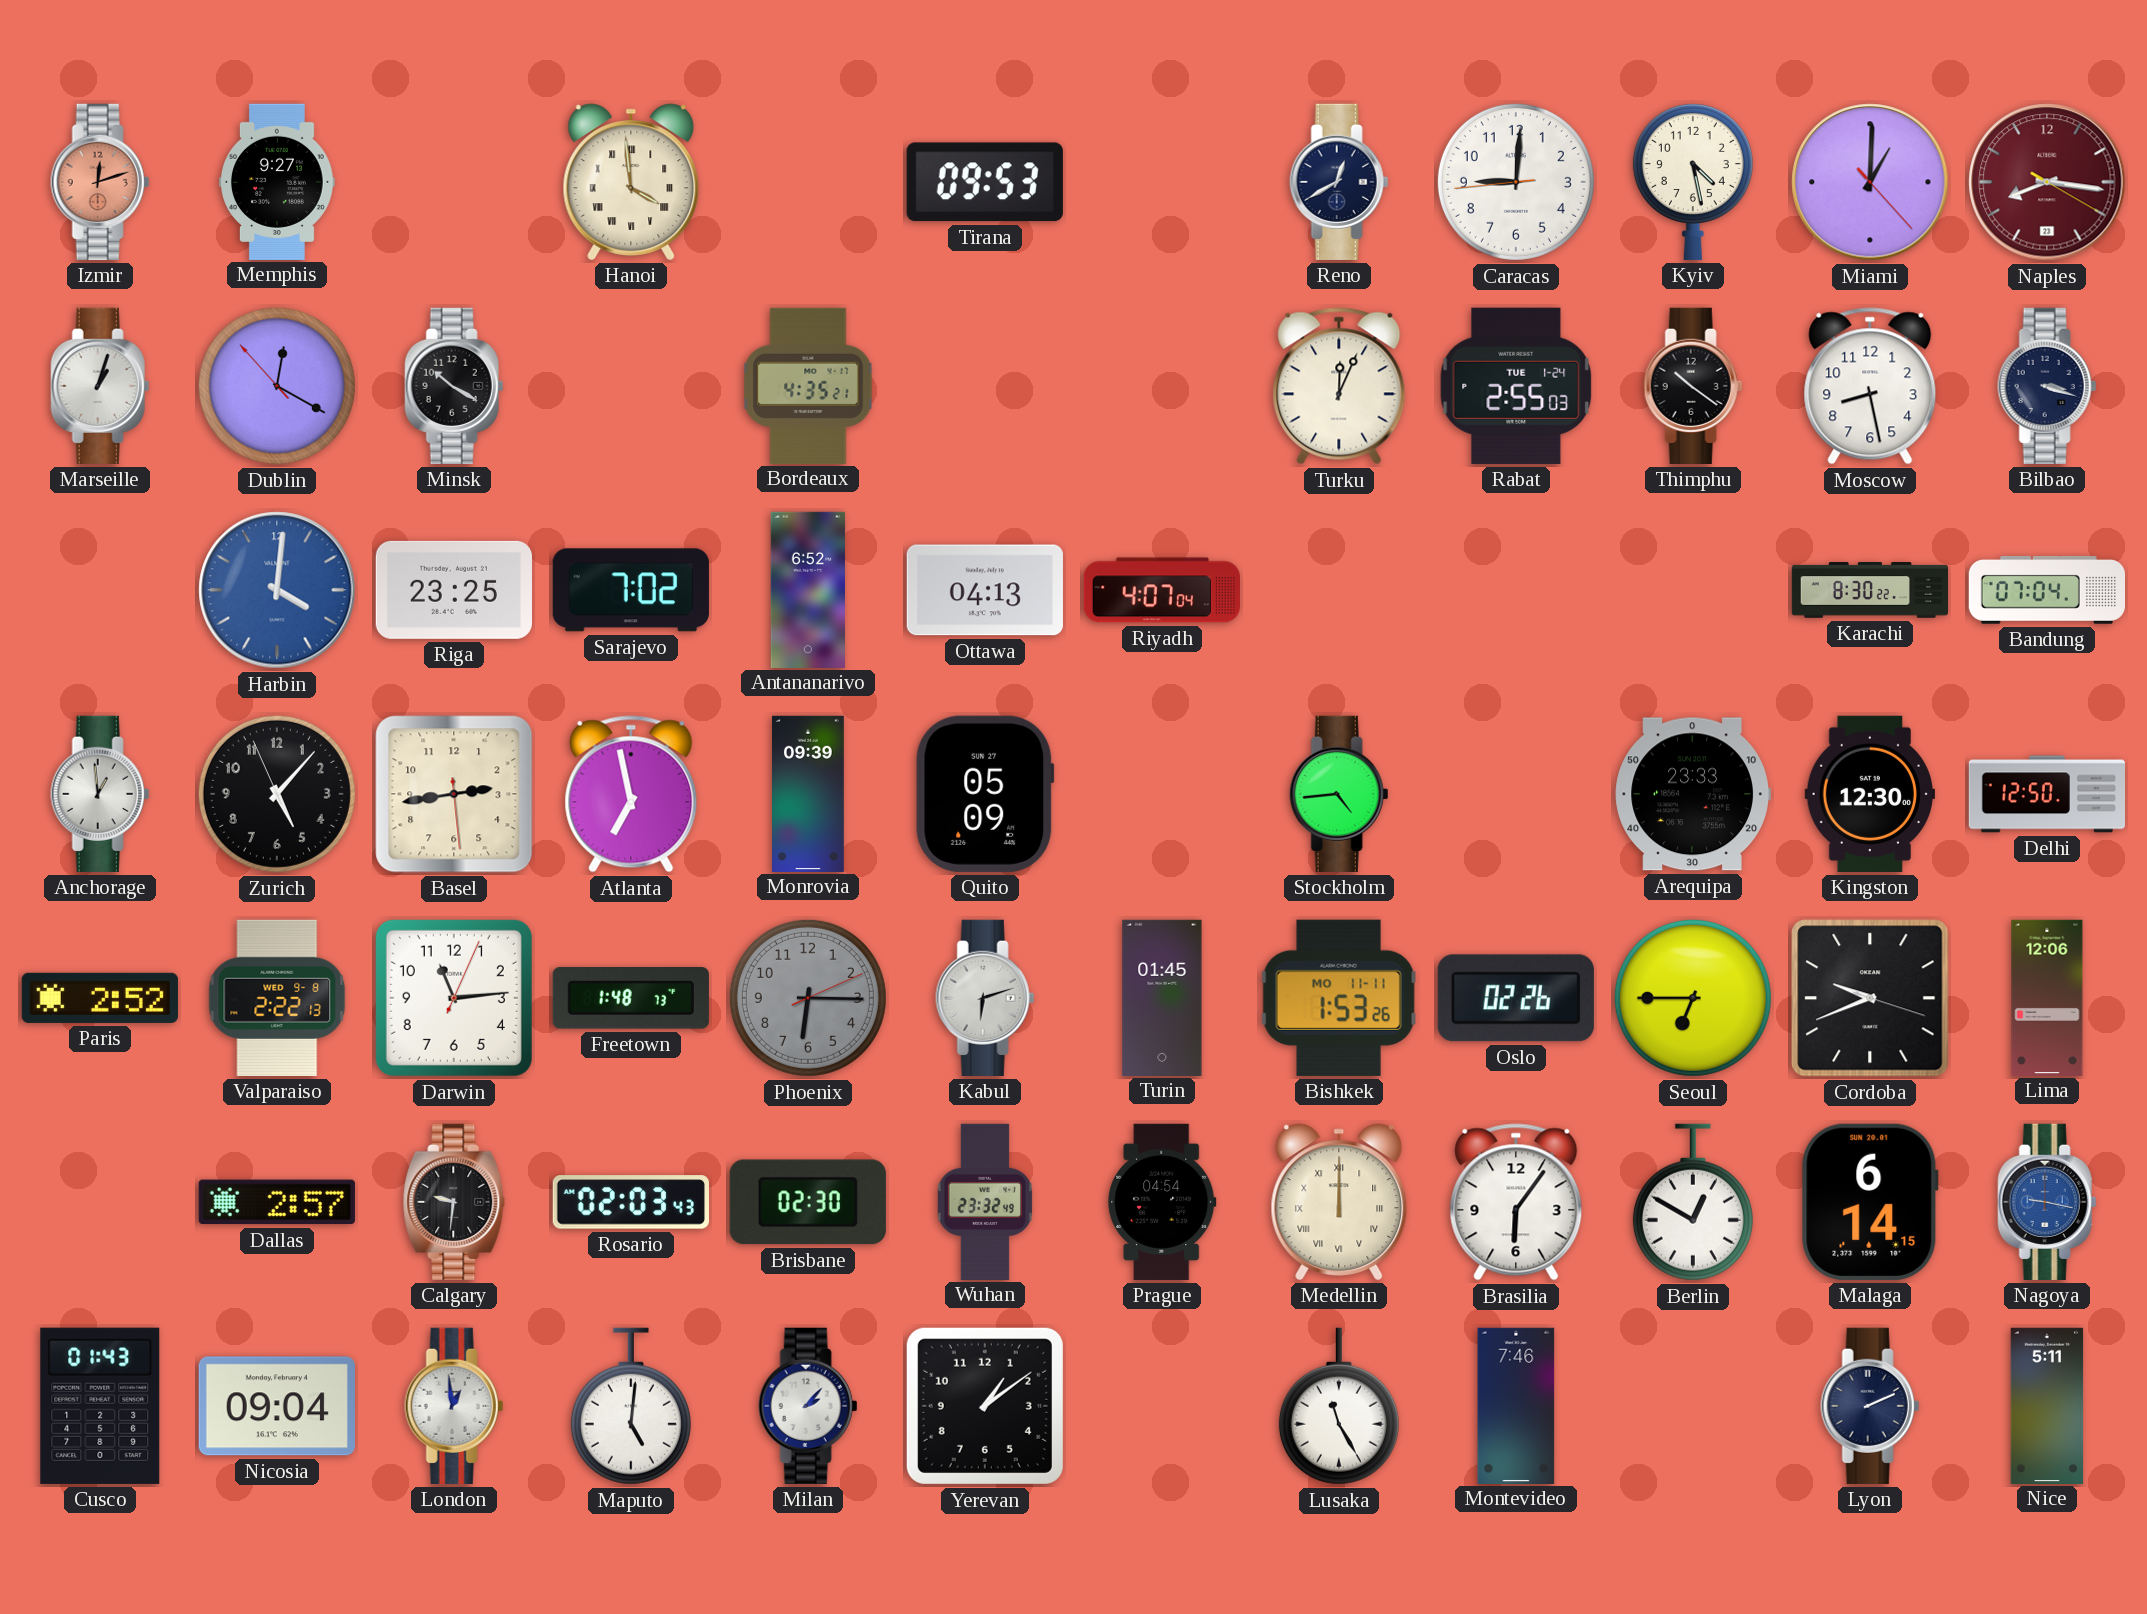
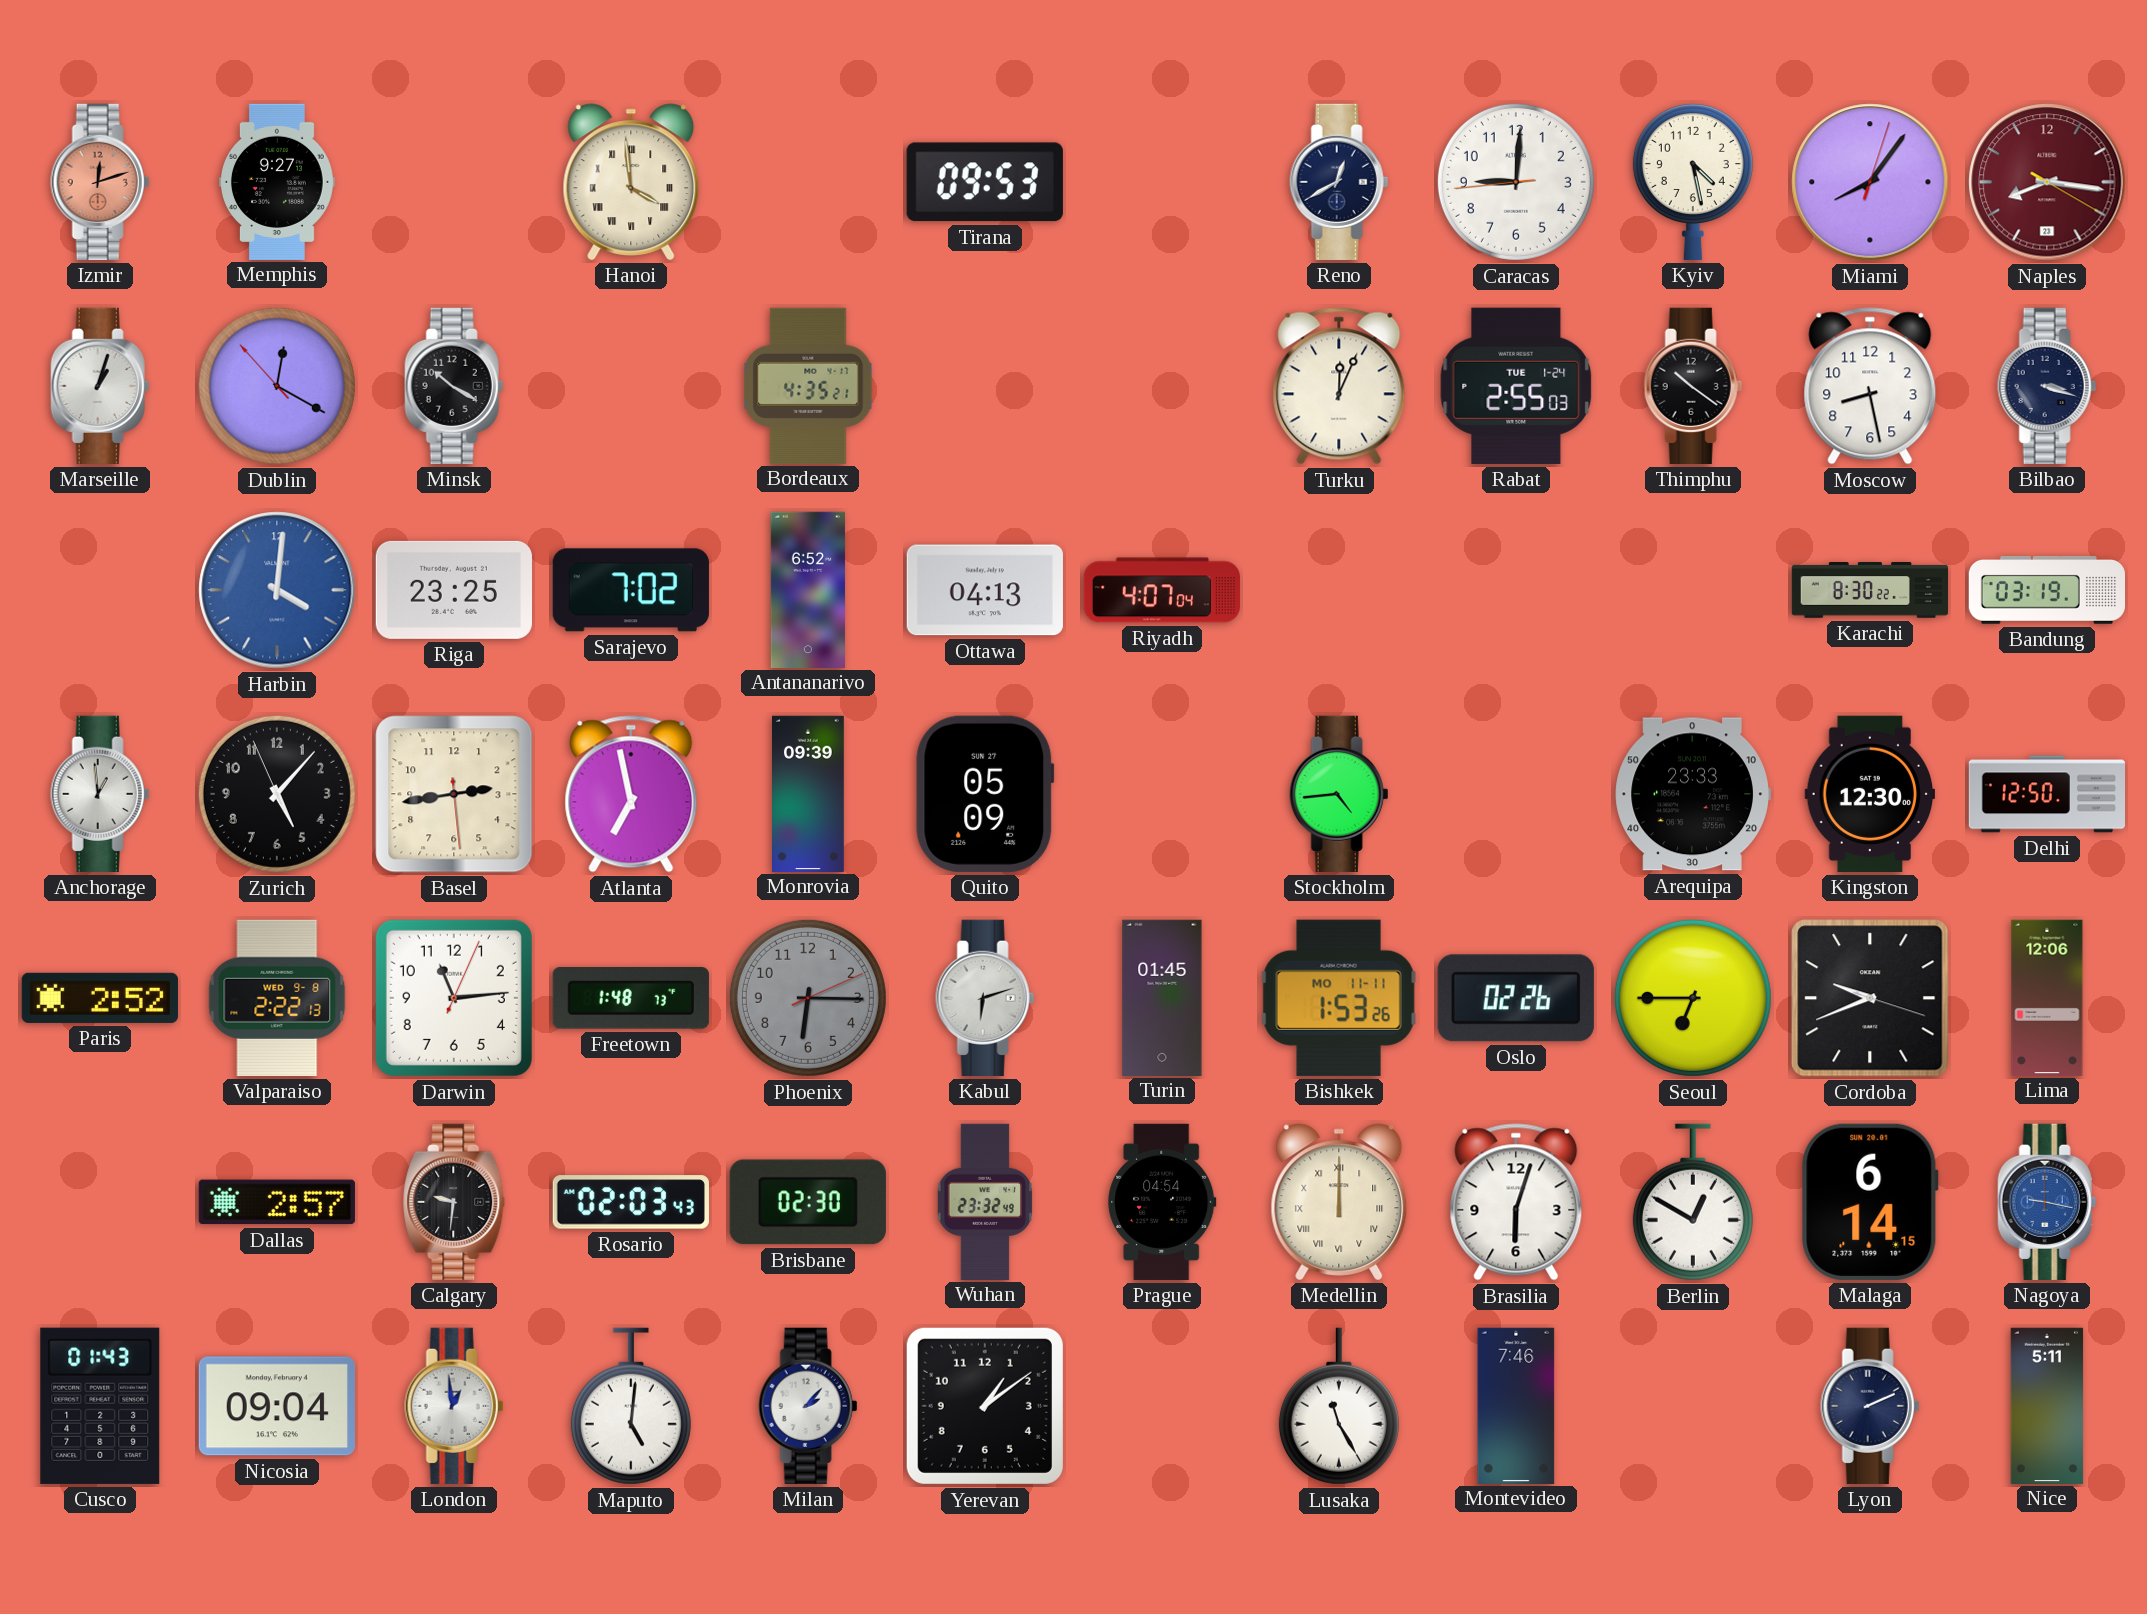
Miami: 1:00 -> 8:06
Bandung: 07:04 -> 03:19
Brasilia: 6:06 -> 6:03
